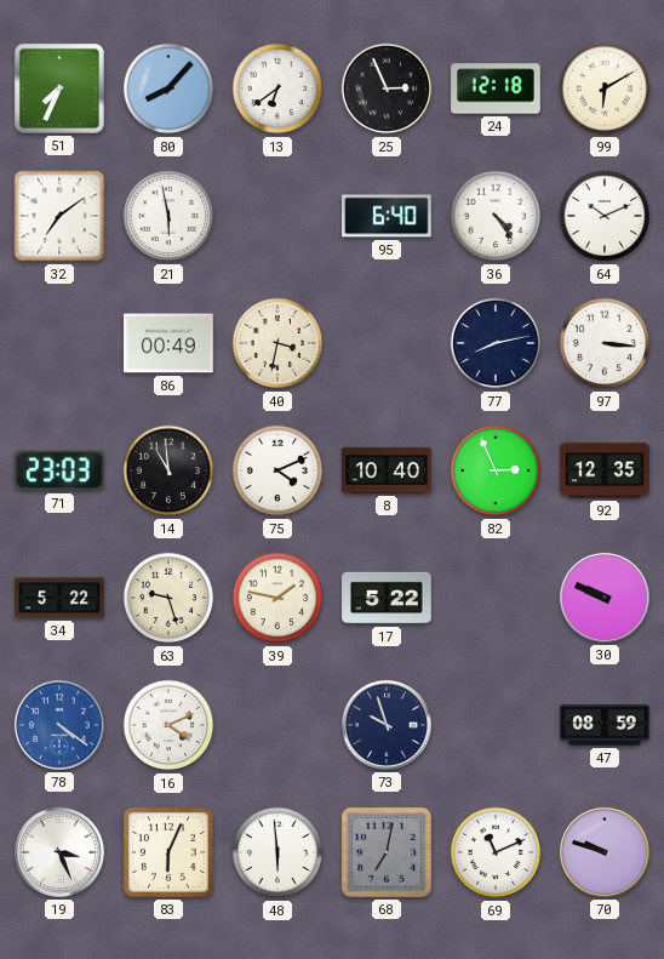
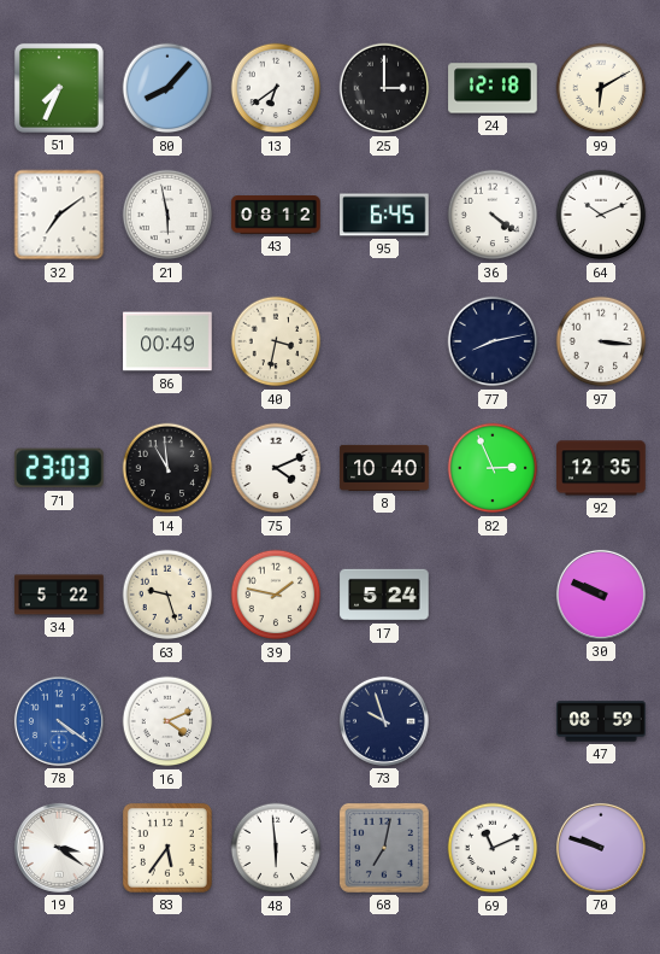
25: 2:56 -> 3:00
43: none -> 08:12
95: 6:40 -> 6:45
36: 4:24 -> 4:21
17: 5:22 -> 5:24
19: 3:26 -> 3:21
83: 6:04 -> 5:36
